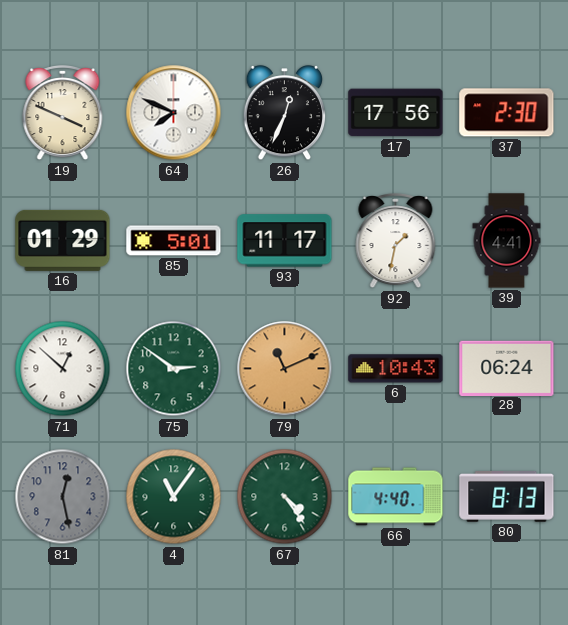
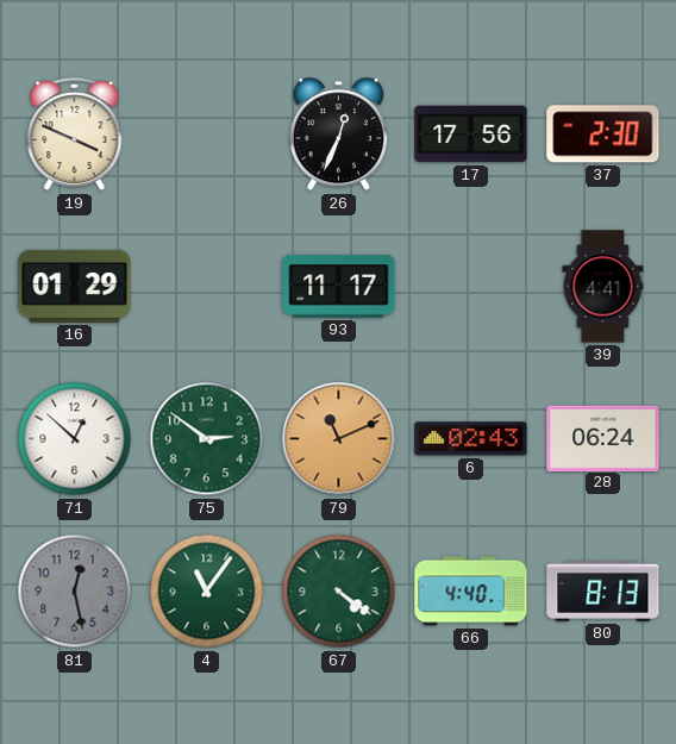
64: 7:49 -> none
85: 5:01 -> none
92: 1:32 -> none
6: 10:43 -> 02:43
67: 4:24 -> 4:21
